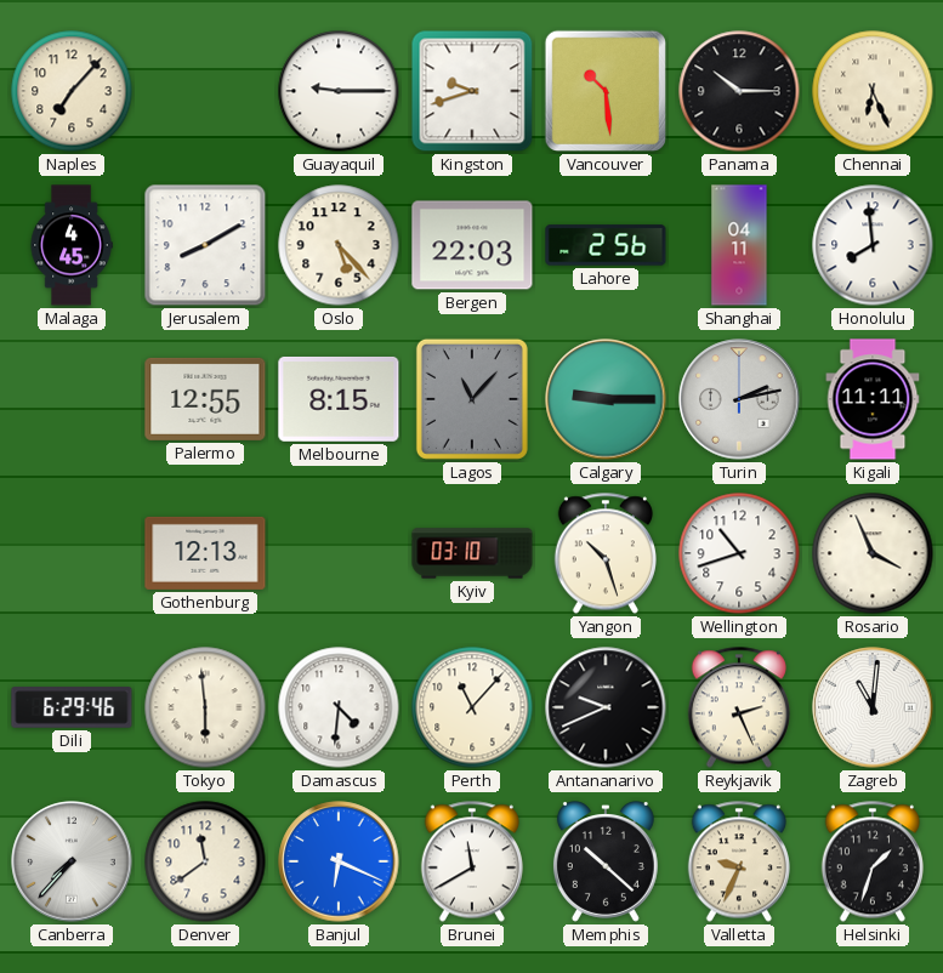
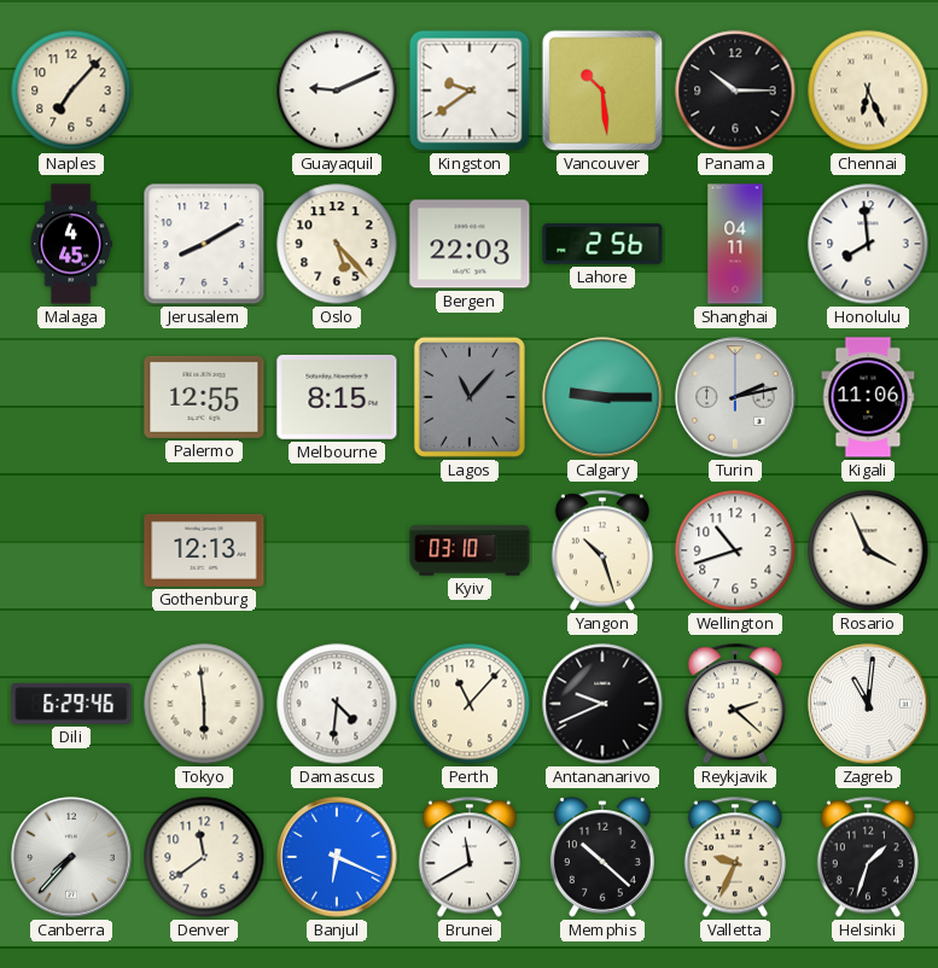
Guayaquil: 9:15 -> 9:11
Kingston: 9:42 -> 9:39
Kigali: 11:11 -> 11:06
Reykjavik: 2:26 -> 2:22
